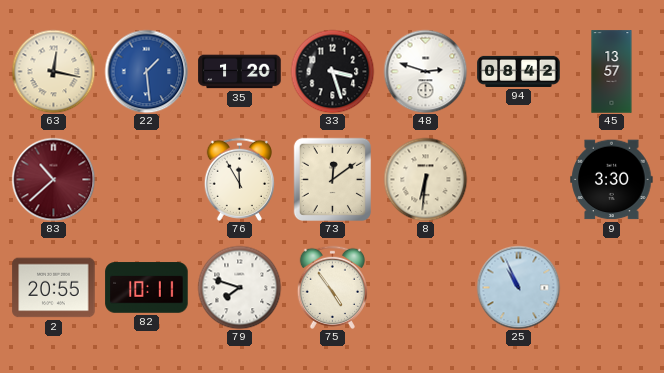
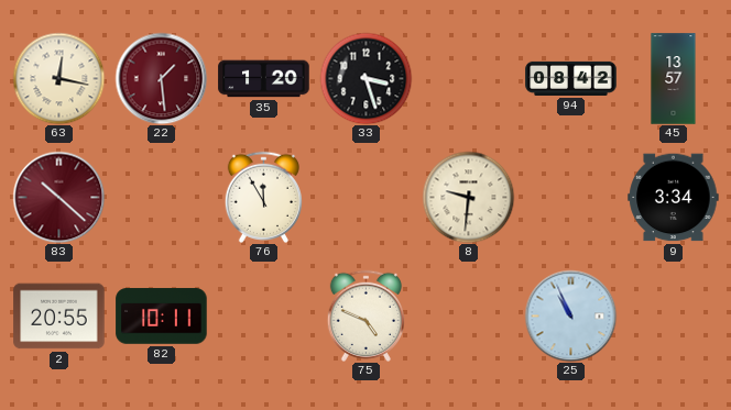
22 dial: blue -> burgundy
48: 2:48 -> none
83: 10:38 -> 10:22
73: 12:09 -> none
8: 6:31 -> 9:31
9: 3:30 -> 3:34
79: 7:48 -> none
75: 4:54 -> 4:49
